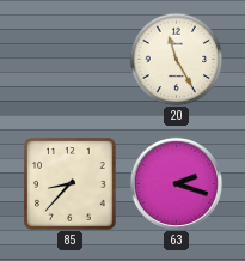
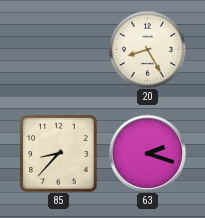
20: 11:25 -> 8:25
